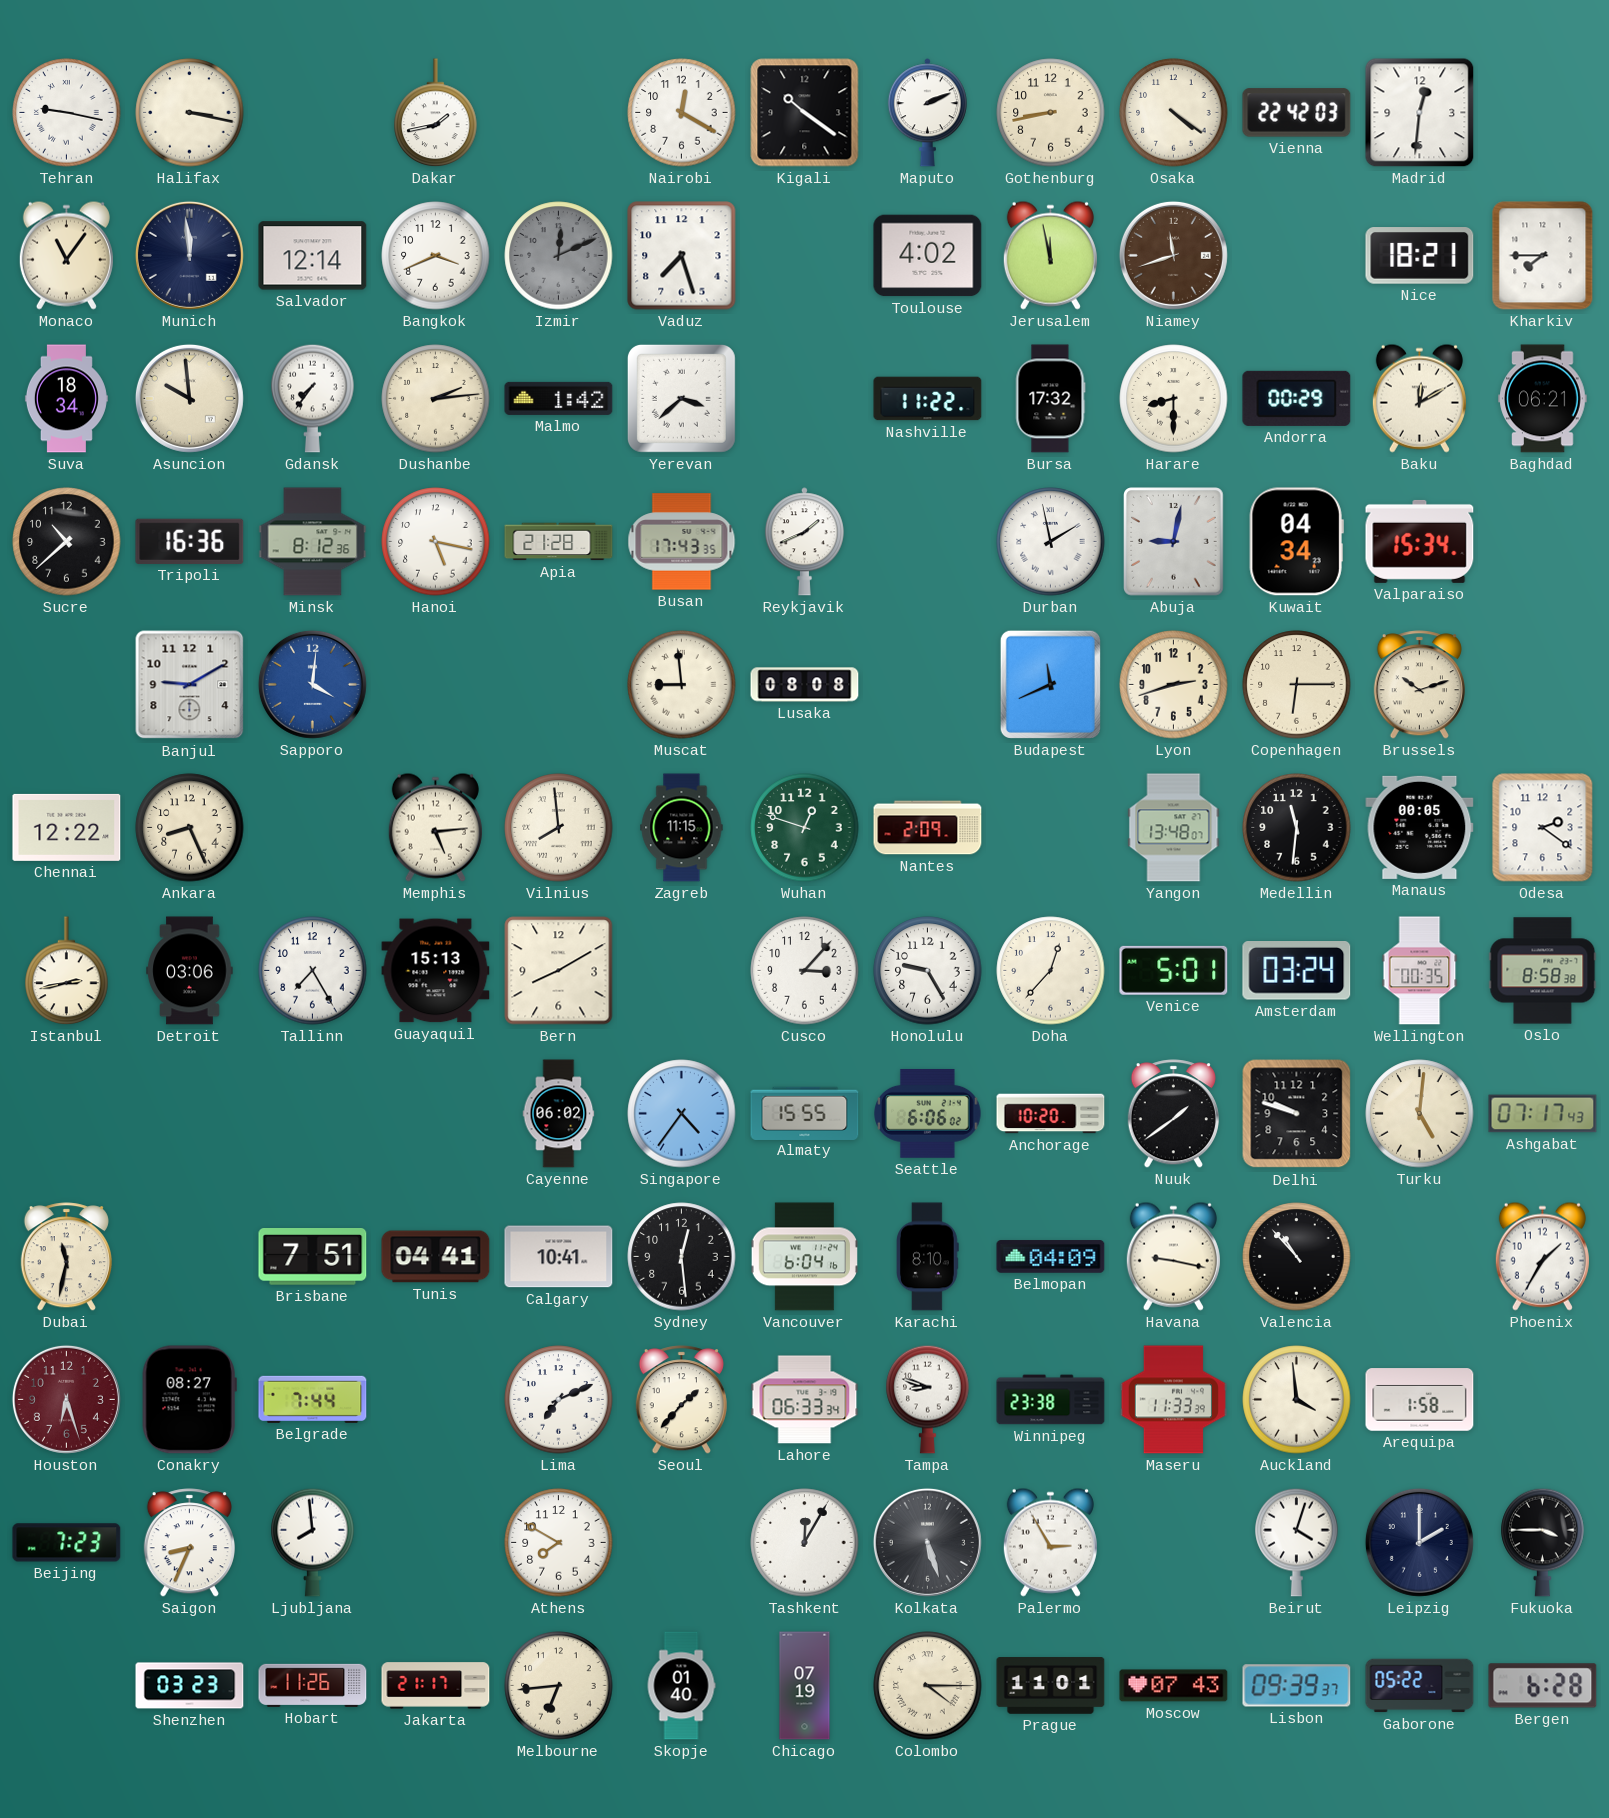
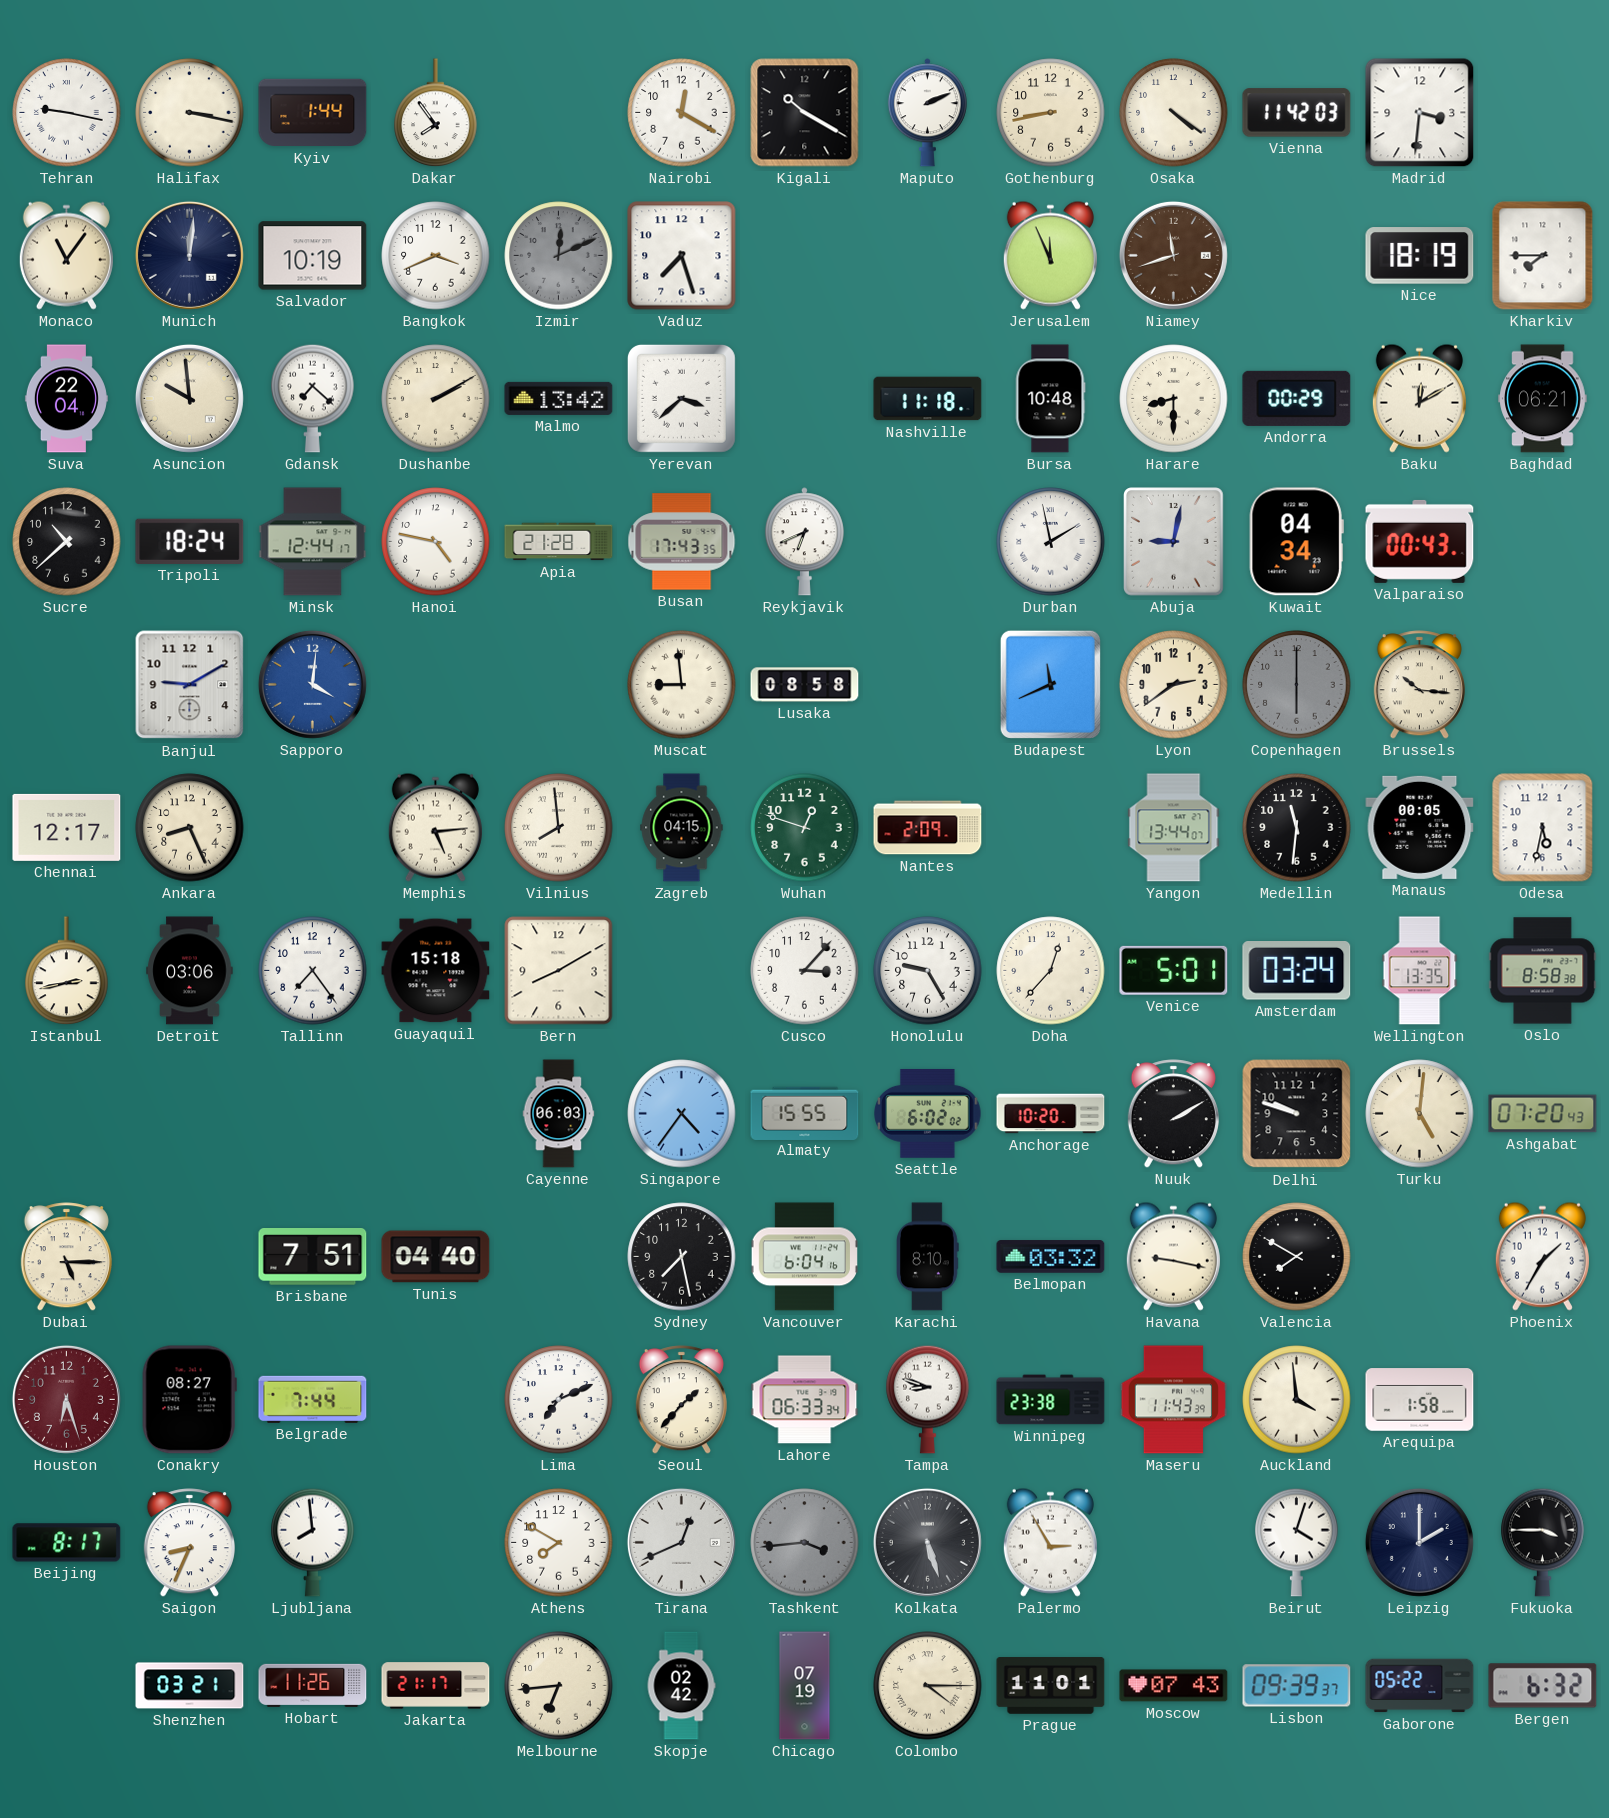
Kyiv: none -> 1:44
Dakar: 1:43 -> 7:54
Kigali: 10:21 -> 10:20
Vienna: 22:42 -> 11:42
Madrid: 12:31 -> 3:31
Munich: 11:59 -> 12:01
Salvador: 12:14 -> 10:19
Toulouse: 4:02 -> none
Jerusalem: 11:58 -> 11:56
Nice: 18:21 -> 18:19
Suva: 18:34 -> 22:04
Gdansk: 7:36 -> 7:22
Dushanbe: 2:14 -> 2:10
Malmo: 1:42 -> 13:42
Nashville: 11:22 -> 11:18
Bursa: 17:32 -> 10:48
Tripoli: 16:36 -> 18:24
Minsk: 8:12 -> 12:44
Hanoi: 5:17 -> 4:47
Reykjavik: 1:41 -> 6:41
Valparaiso: 15:34 -> 00:43
Lusaka: 08:08 -> 08:58
Lyon: 2:42 -> 2:39
Copenhagen: 6:15 -> 6:00
Copenhagen dial: cream -> grey
Brussels: 10:12 -> 10:16
Chennai: 12:22 -> 12:17
Zagreb: 11:15 -> 04:15
Yangon: 13:48 -> 13:44
Odesa: 2:21 -> 5:32
Tallinn: 7:25 -> 7:24
Guayaquil: 15:13 -> 15:18
Wellington: 00:35 -> 13:35
Cayenne: 06:02 -> 06:03
Seattle: 6:06 -> 6:02
Nuuk: 1:39 -> 2:10
Ashgabat: 07:17 -> 07:20
Dubai: 11:32 -> 5:15
Tunis: 04:41 -> 04:40
Calgary: 10:41 -> none
Sydney: 12:29 -> 7:28
Belmopan: 04:09 -> 03:32
Valencia: 10:53 -> 7:50
Maseru: 11:33 -> 11:43
Beijing: 7:23 -> 8:17
Tirana: none -> 12:41
Tashkent: 12:05 -> 3:44
Tashkent dial: white -> grey
Shenzhen: 03:23 -> 03:21
Skopje: 01:40 -> 02:42
Bergen: 6:28 -> 6:32
